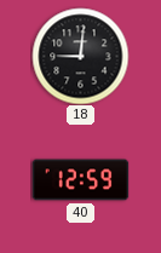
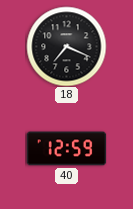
18: 9:01 -> 7:19
